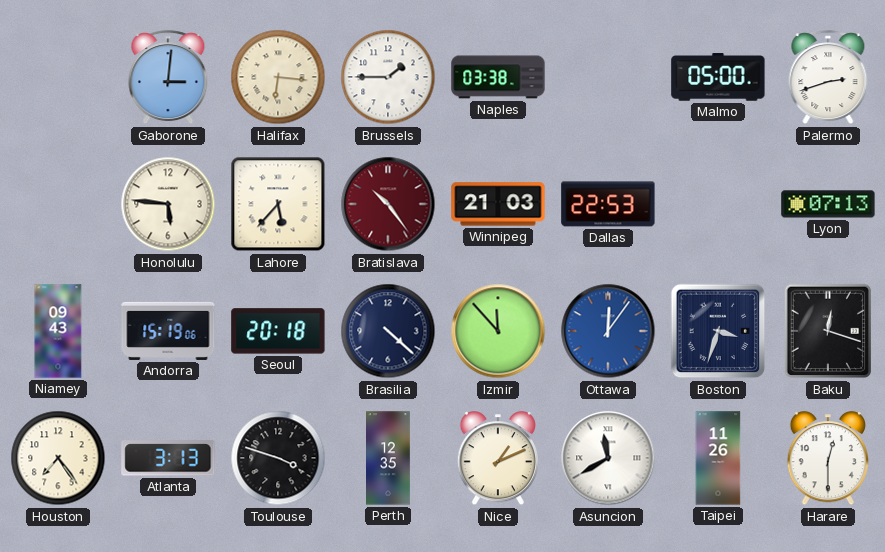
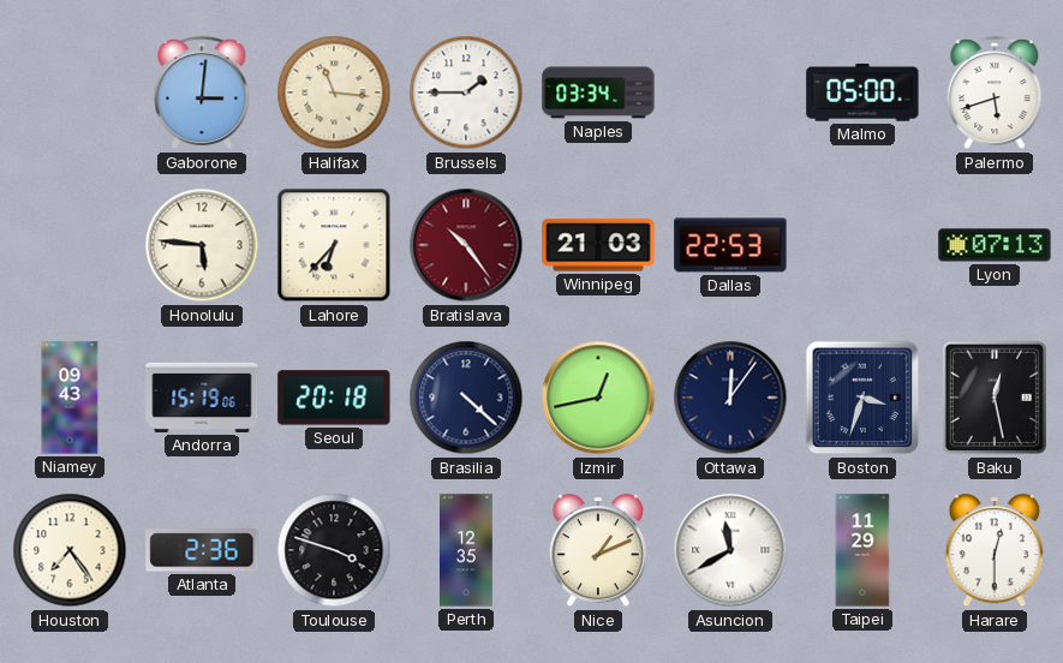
Halifax: 6:16 -> 11:16
Naples: 03:38 -> 03:34
Palermo: 2:42 -> 5:42
Lahore: 5:37 -> 6:37
Izmir: 11:53 -> 12:43
Ottawa dial: blue -> navy
Baku: 12:18 -> 12:28
Atlanta: 3:13 -> 2:36
Taipei: 11:26 -> 11:29
